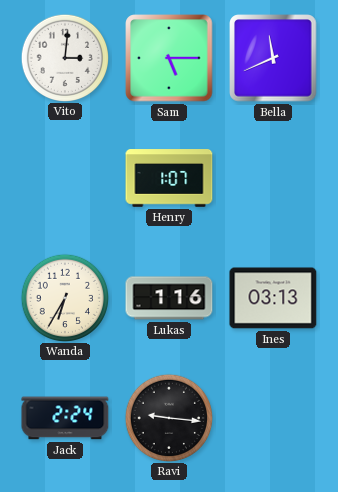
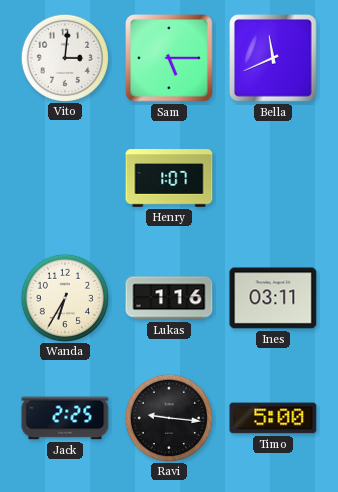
Ines: 03:13 -> 03:11
Jack: 2:24 -> 2:25
Timo: none -> 5:00
